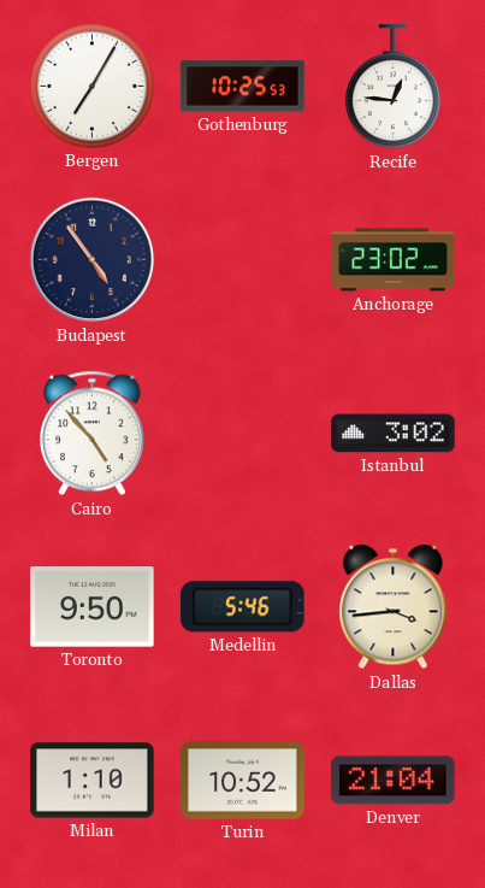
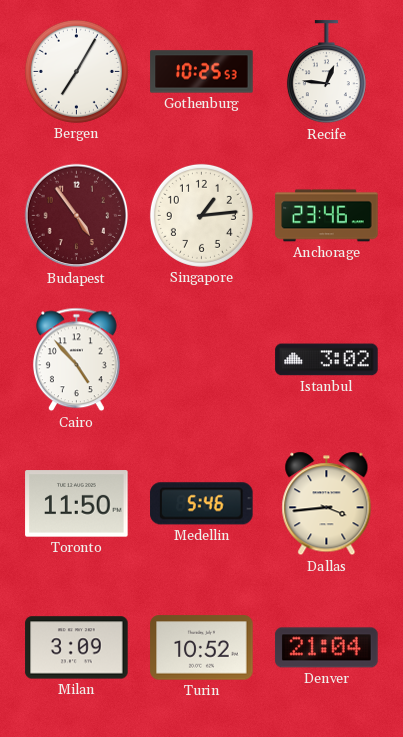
Budapest dial: navy -> burgundy
Singapore: none -> 1:14
Anchorage: 23:02 -> 23:46
Toronto: 9:50 -> 11:50
Milan: 1:10 -> 3:09
